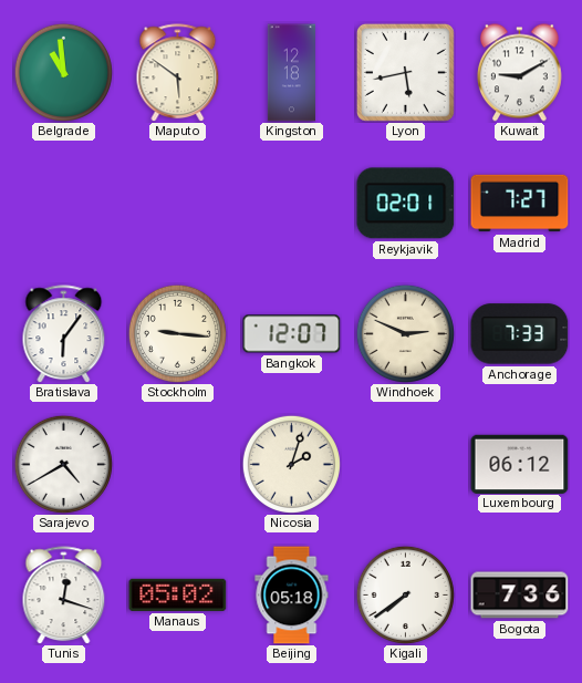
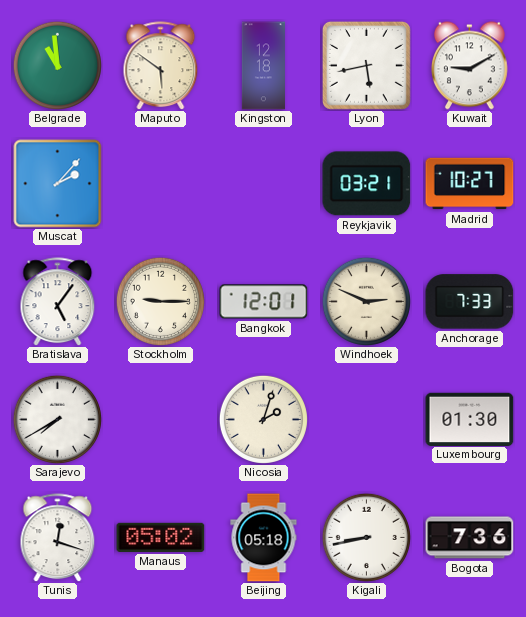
Muscat: none -> 2:07
Reykjavik: 02:01 -> 03:21
Madrid: 7:27 -> 10:27
Bratislava: 6:06 -> 5:06
Stockholm: 9:16 -> 9:15
Bangkok: 12:07 -> 12:01
Sarajevo: 4:40 -> 7:40
Luxembourg: 06:12 -> 01:30
Kigali: 7:39 -> 8:43
